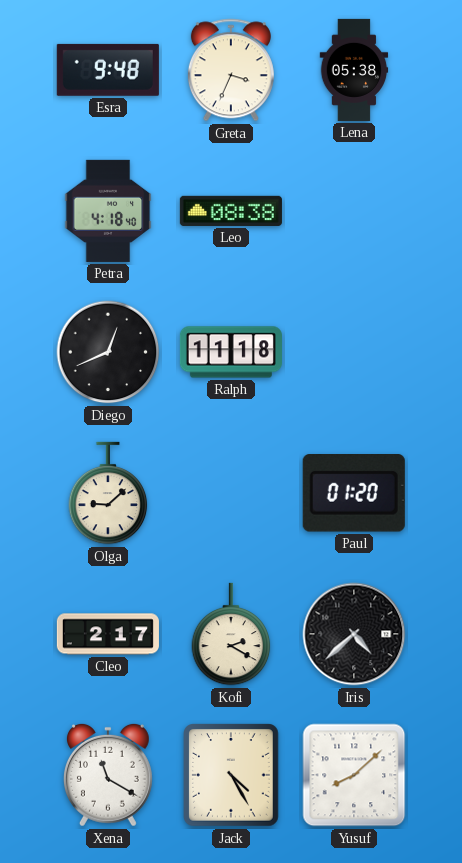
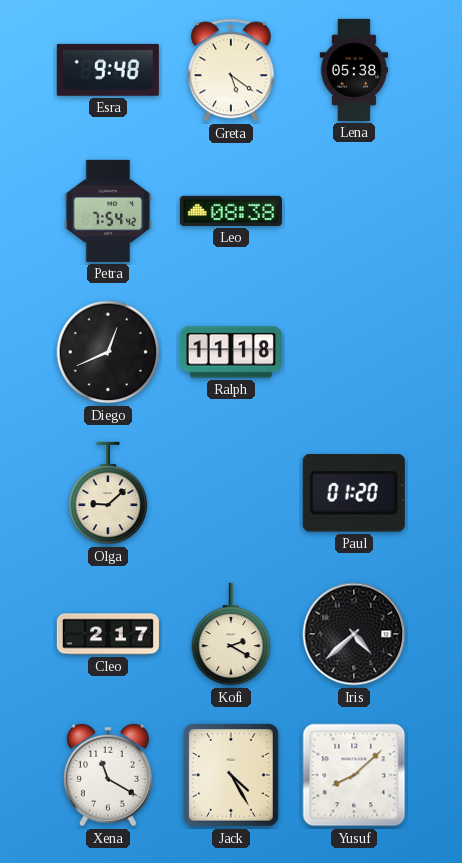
Greta: 3:34 -> 5:21
Petra: 4:18 -> 7:54
